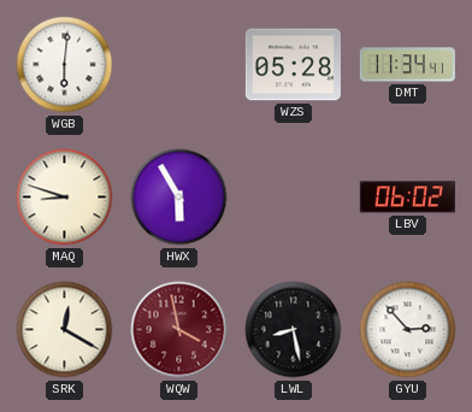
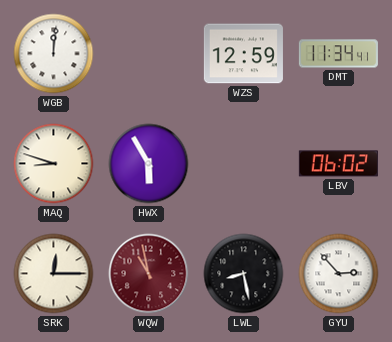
WGB: 6:01 -> 12:01
WZS: 05:28 -> 12:59
SRK: 12:20 -> 12:15
WQW: 3:58 -> 10:58
